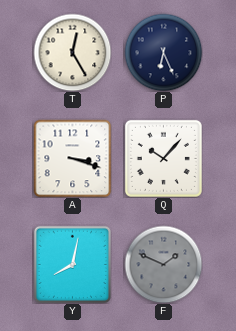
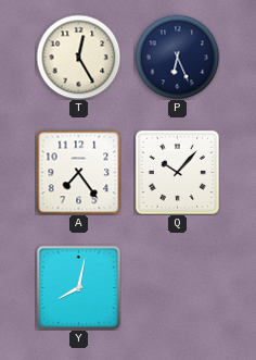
A: 3:18 -> 7:24
F: 1:49 -> none
